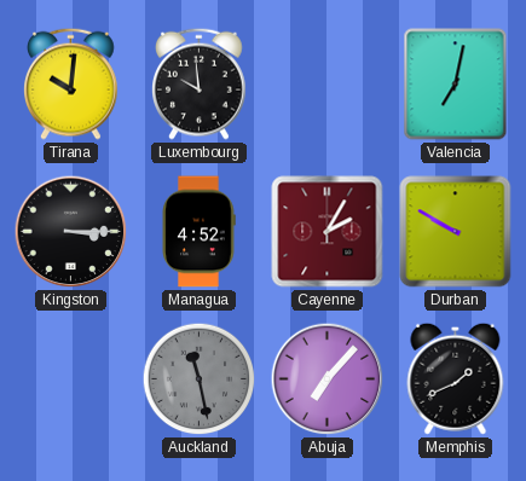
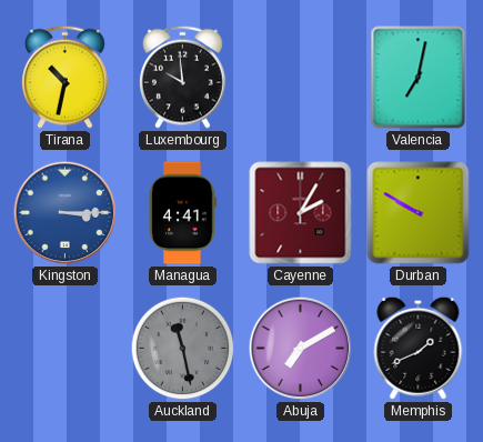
Tirana: 10:01 -> 10:32
Kingston dial: black -> blue
Managua: 4:52 -> 4:41
Abuja: 7:07 -> 7:10
